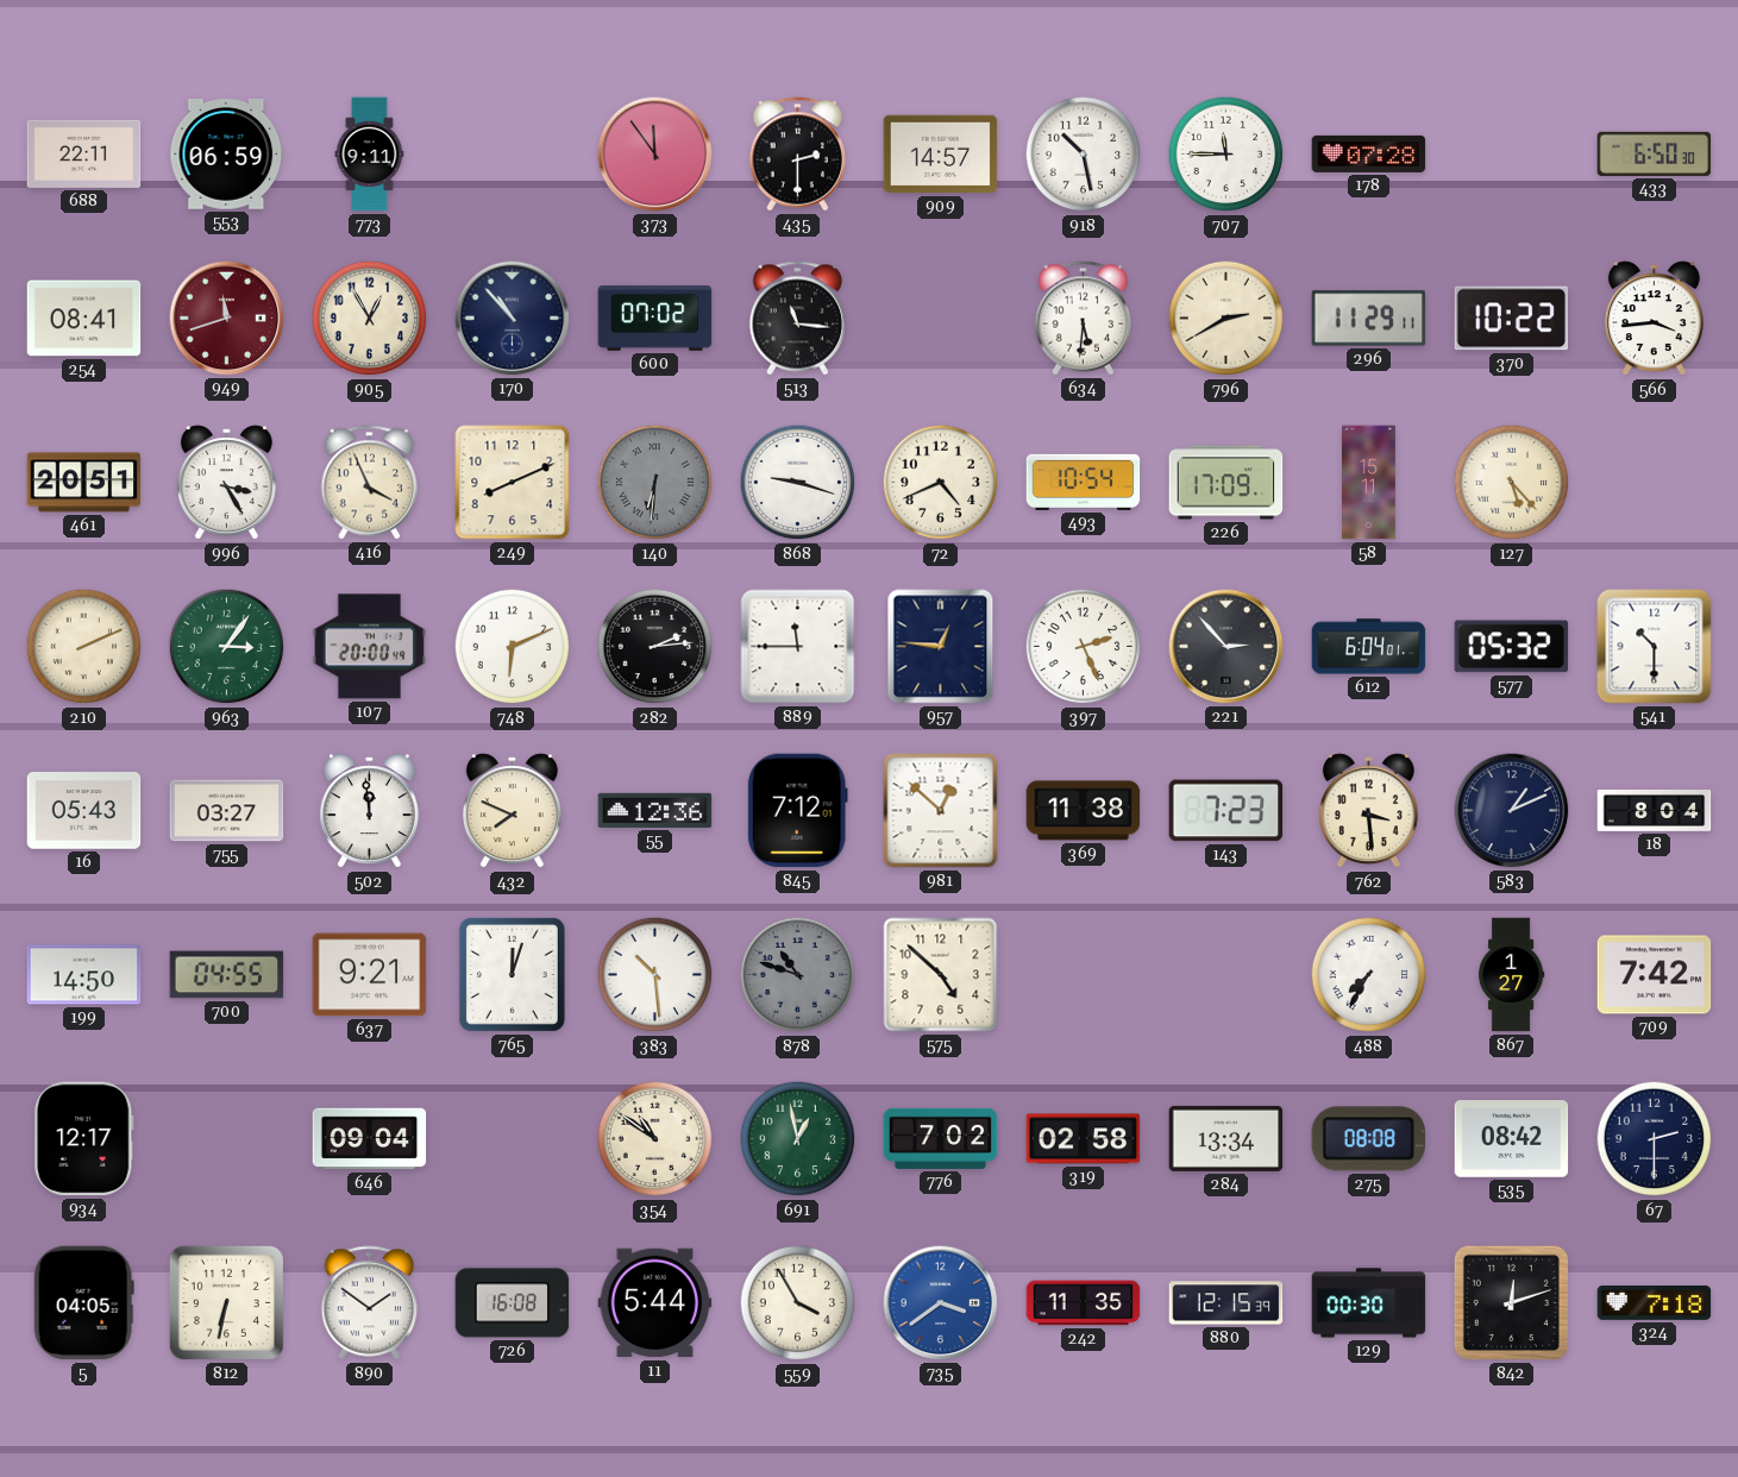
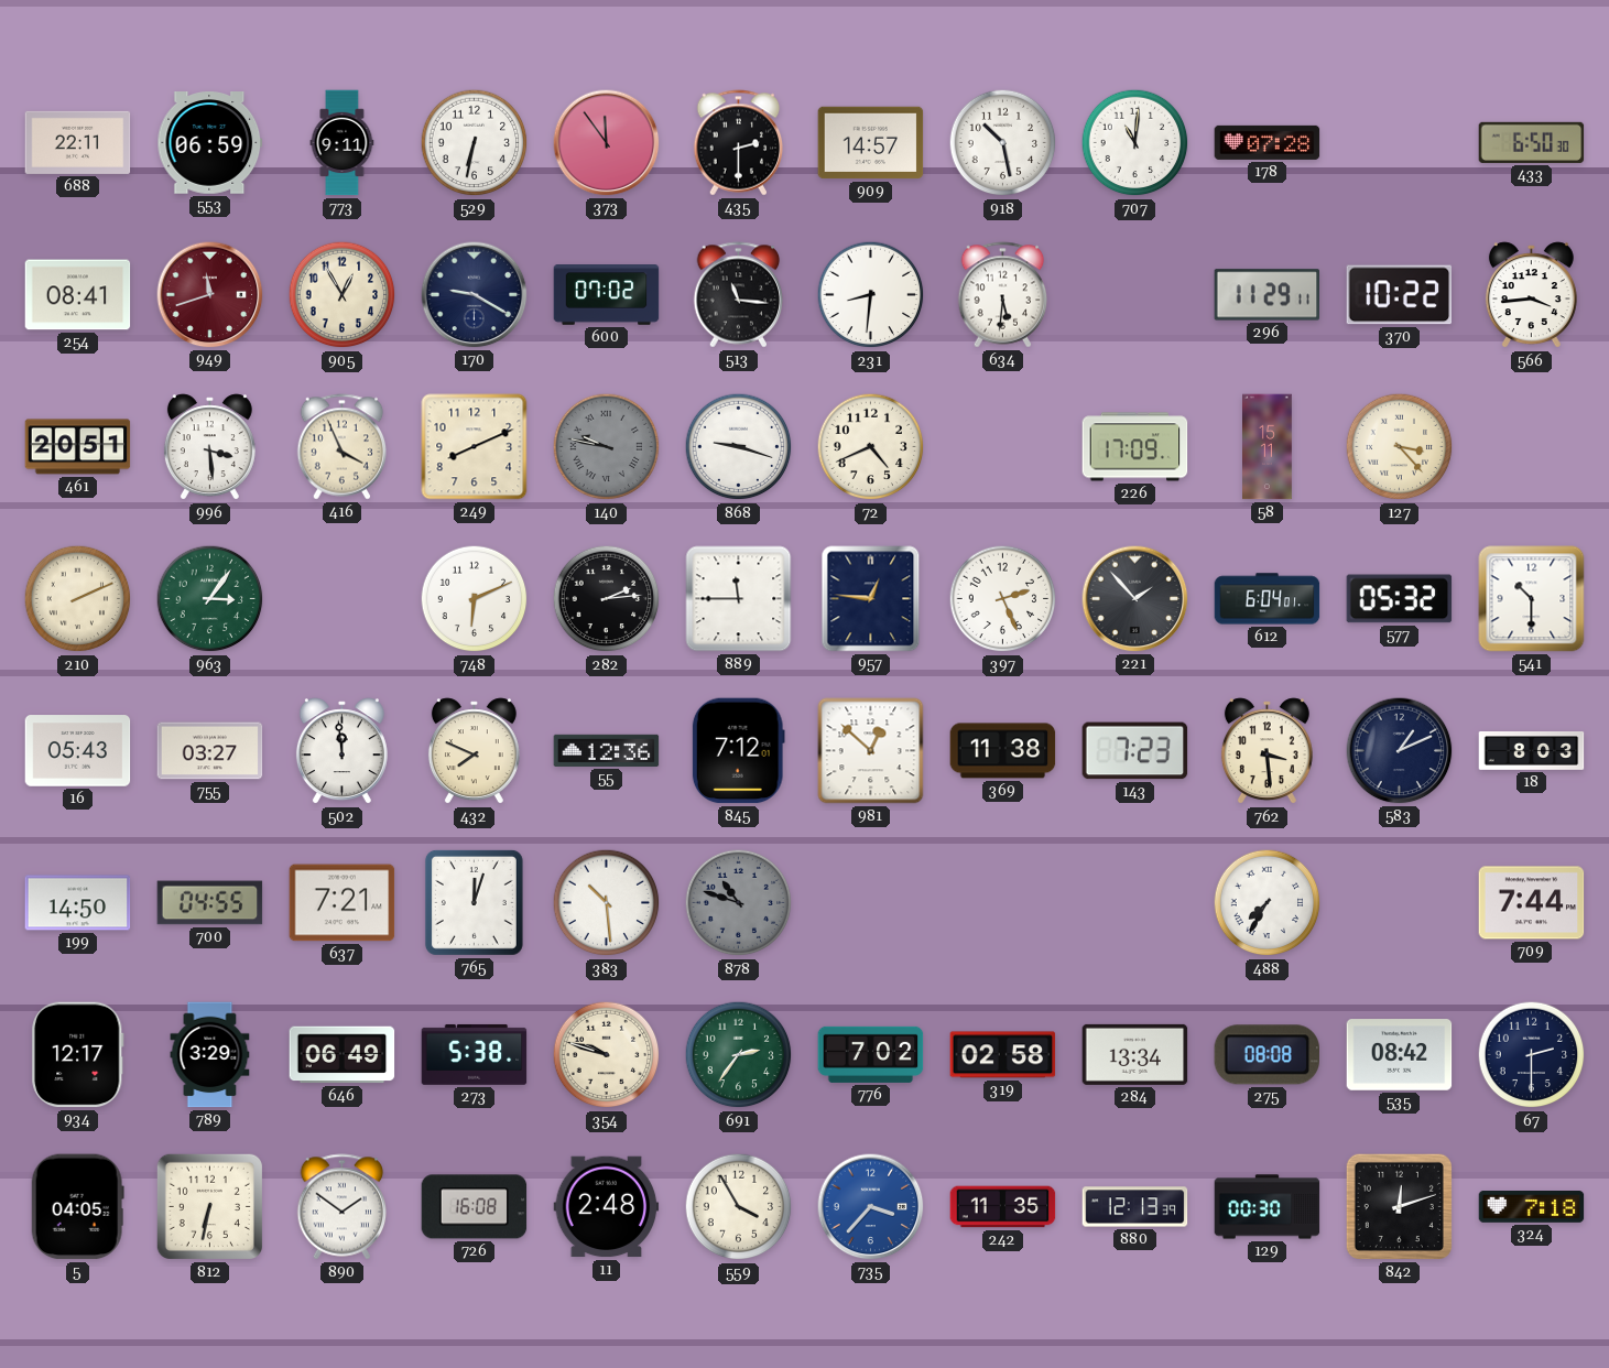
529: none -> 6:32
707: 11:45 -> 11:01
170: 10:53 -> 9:20
231: none -> 8:31
796: 2:40 -> none
996: 3:25 -> 3:29
140: 6:31 -> 9:47
493: 10:54 -> none
127: 5:23 -> 3:23
107: 20:00 -> none
221: 2:53 -> 1:53
18: 8:04 -> 8:03
637: 9:21 -> 7:21
575: 4:52 -> none
867: 1:27 -> none
709: 7:42 -> 7:44
789: none -> 3:29
646: 09:04 -> 06:49
273: none -> 5:38
354: 10:51 -> 9:48
691: 12:58 -> 2:36
11: 5:44 -> 2:48
735: 3:39 -> 3:37
880: 12:15 -> 12:13
